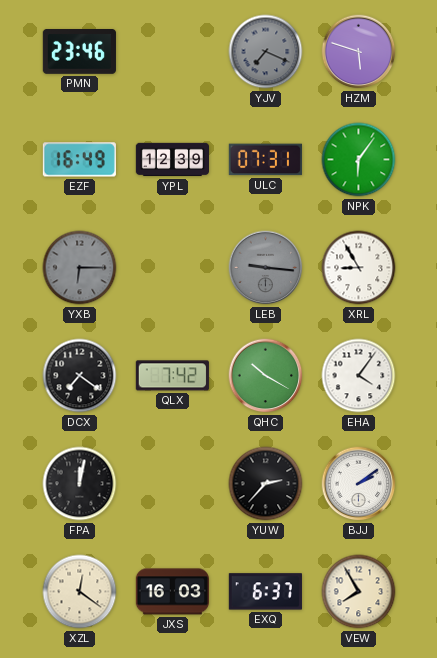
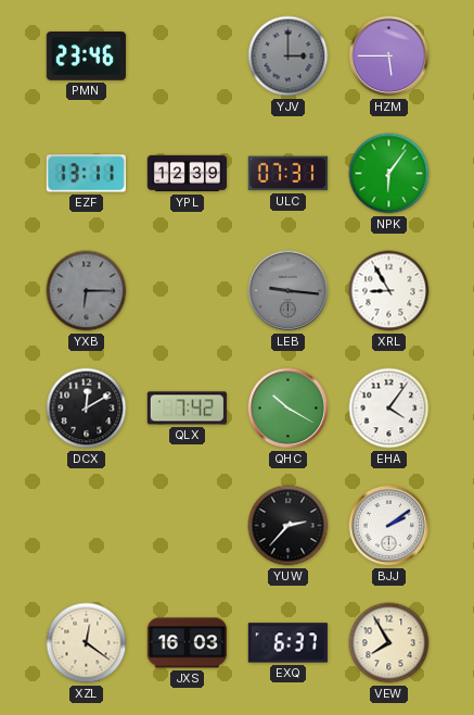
YJV: 7:19 -> 3:00
HZM: 5:48 -> 5:45
EZF: 16:49 -> 13:11
DCX: 7:21 -> 12:10
FPA: 12:02 -> none
